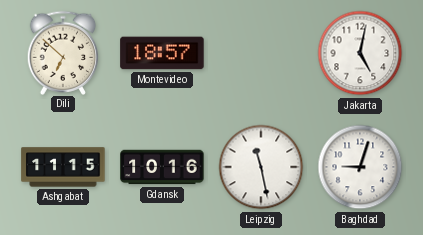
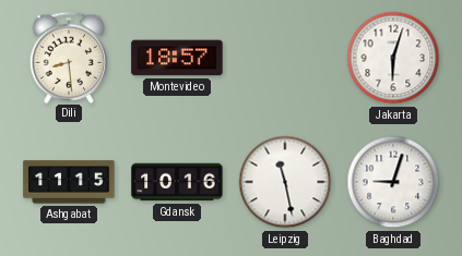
Dili: 6:52 -> 8:29
Jakarta: 5:02 -> 6:03
